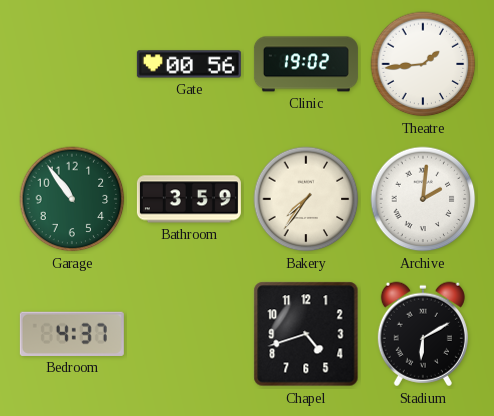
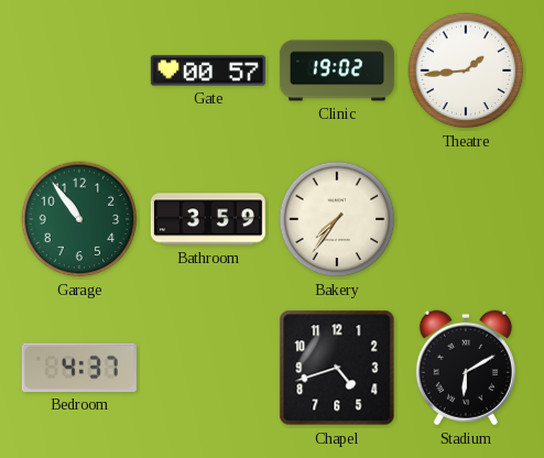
Gate: 00:56 -> 00:57
Archive: 2:01 -> none
